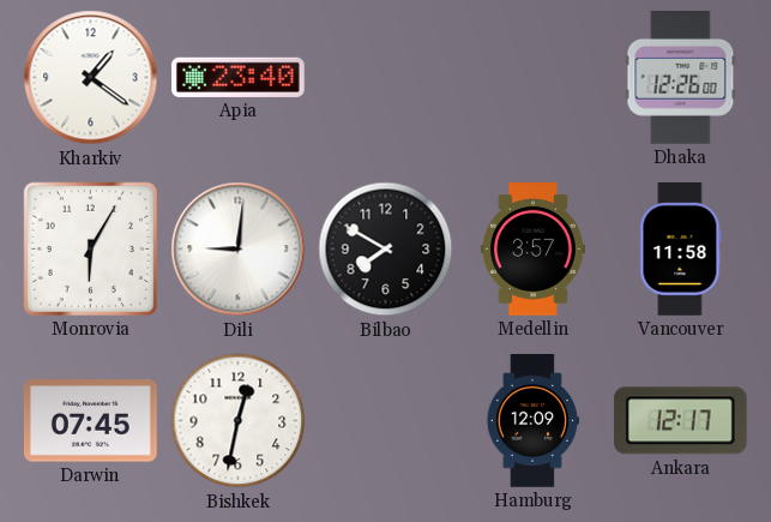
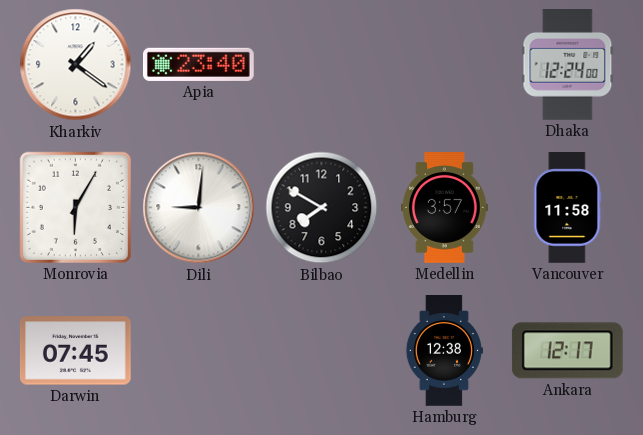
Dhaka: 12:26 -> 12:24
Bishkek: 12:32 -> none
Hamburg: 12:09 -> 12:38
